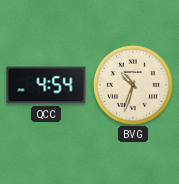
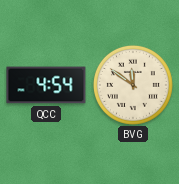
BVG: 10:33 -> 11:51
